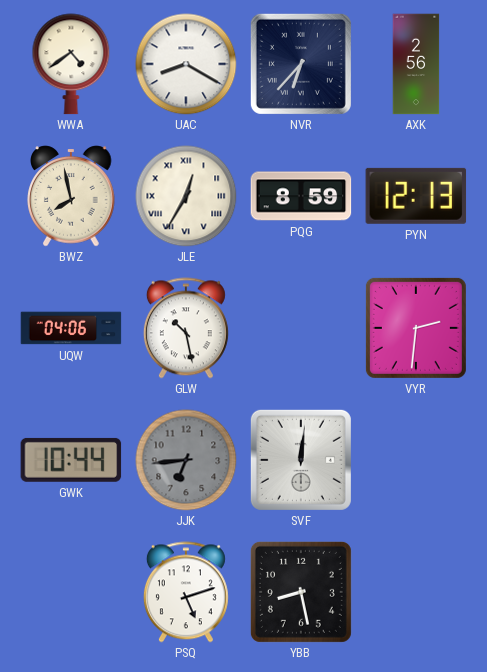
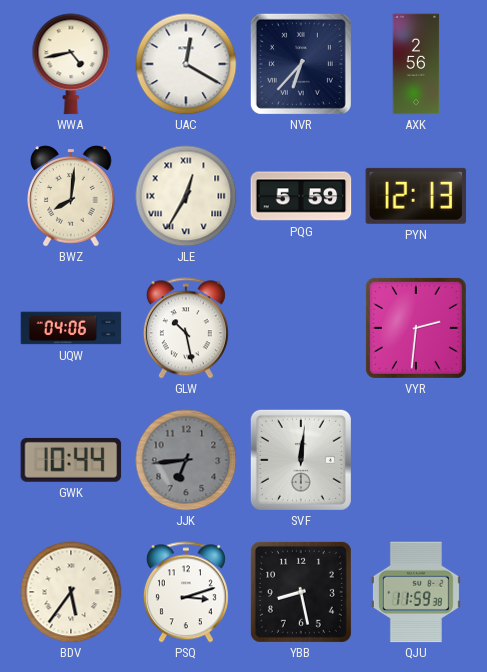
WWA: 4:39 -> 4:43
UAC: 8:20 -> 12:20
BWZ: 7:58 -> 8:01
PQG: 8:59 -> 5:59
BDV: none -> 5:36
PSQ: 5:12 -> 3:12
QJU: none -> 11:59
